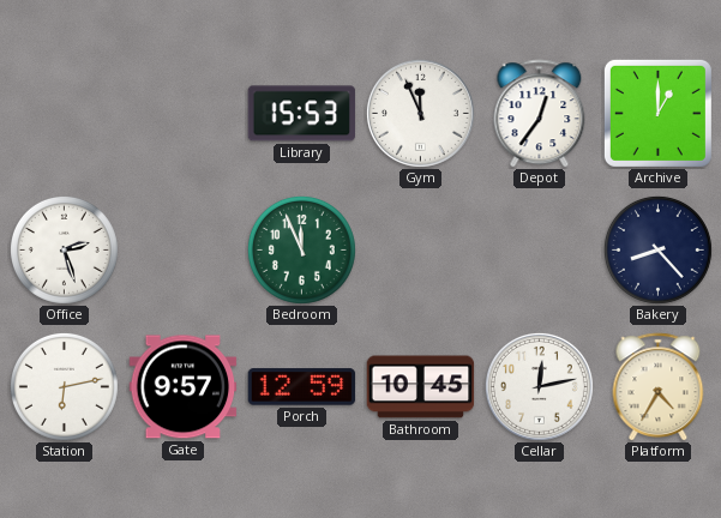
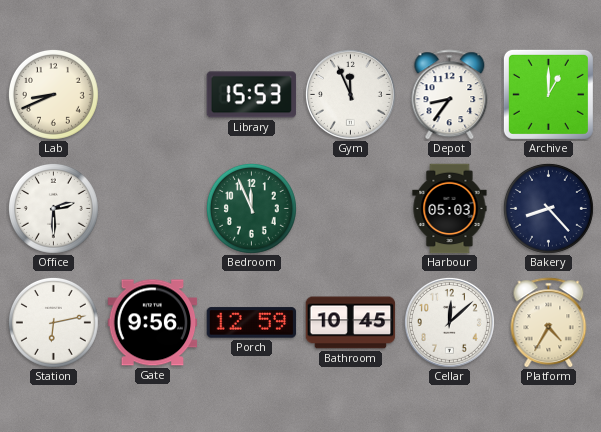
Lab: none -> 8:41
Depot: 12:36 -> 8:36
Office: 2:27 -> 2:30
Harbour: none -> 05:03
Gate: 9:57 -> 9:56
Cellar: 12:13 -> 12:08
